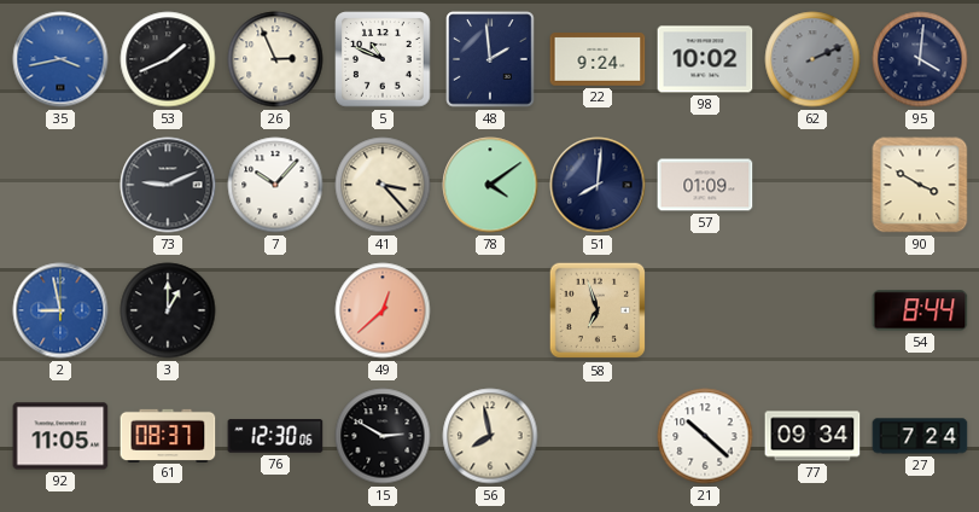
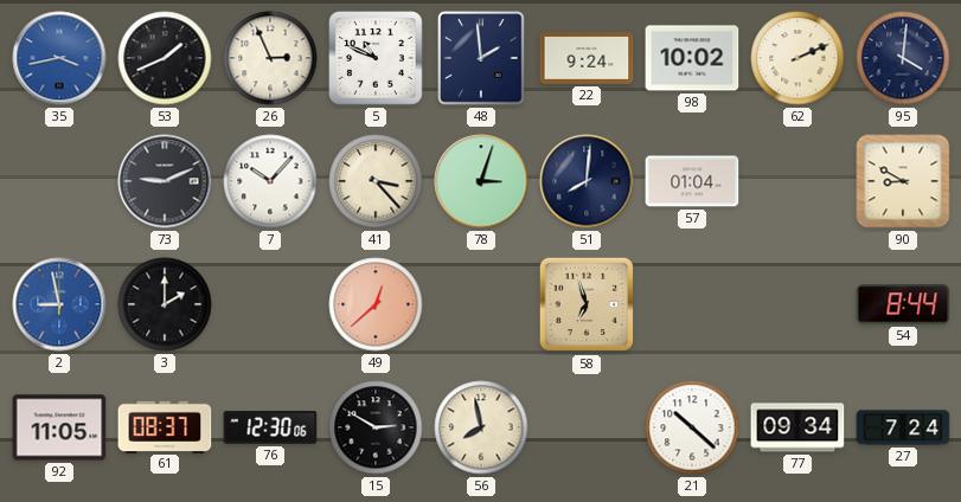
62 dial: grey -> cream
78: 4:09 -> 3:03
57: 01:09 -> 01:04
90: 3:50 -> 8:50
3: 1:00 -> 2:00
